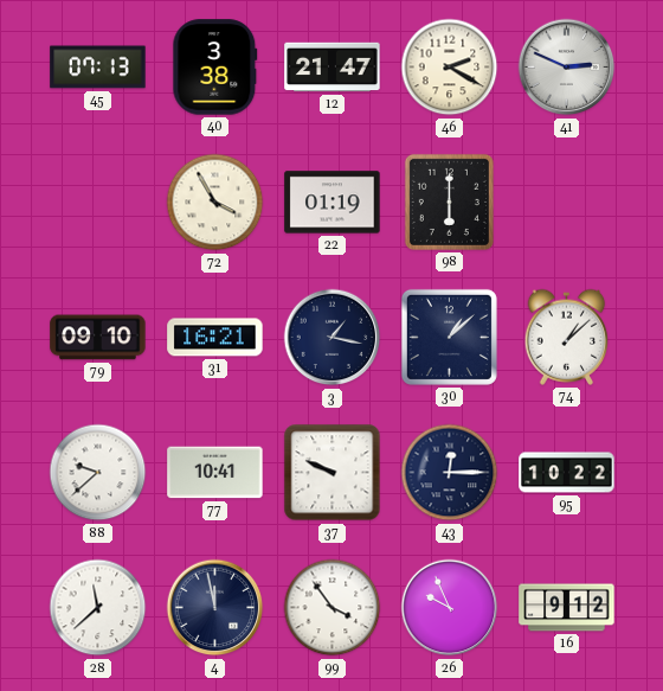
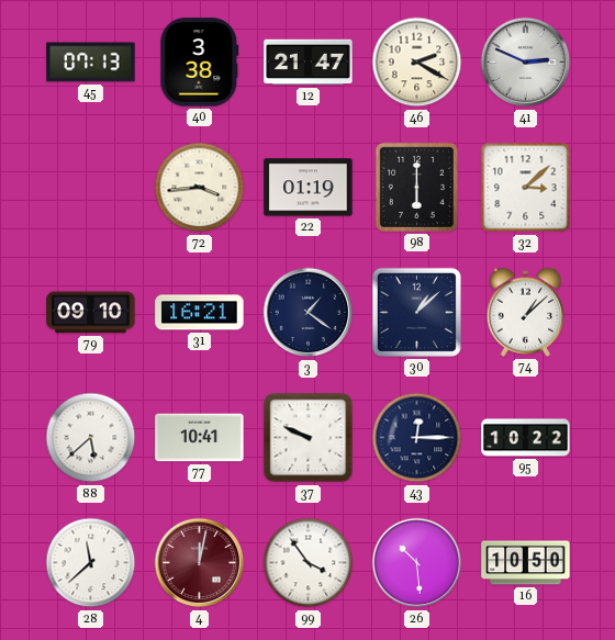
72: 3:55 -> 3:44
32: none -> 3:08
3: 1:17 -> 1:21
88: 9:38 -> 5:38
4: 11:58 -> 12:02
4 dial: navy -> burgundy
26: 9:56 -> 10:29
16: 9:12 -> 10:50
